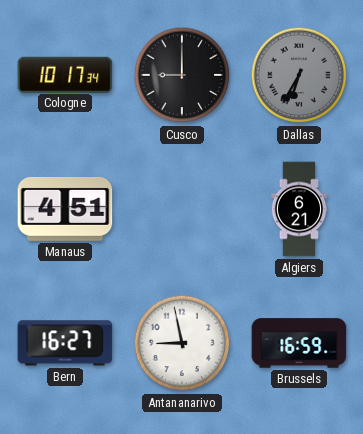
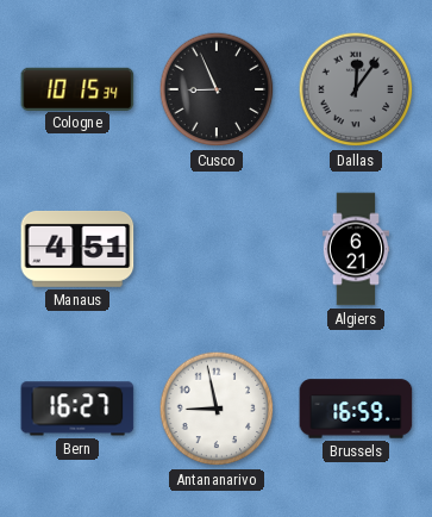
Cologne: 10:17 -> 10:15
Cusco: 9:00 -> 8:56
Dallas: 6:35 -> 12:06
